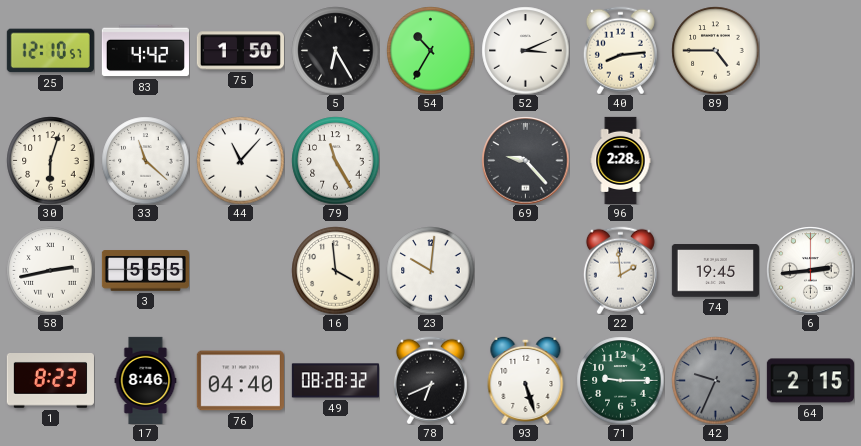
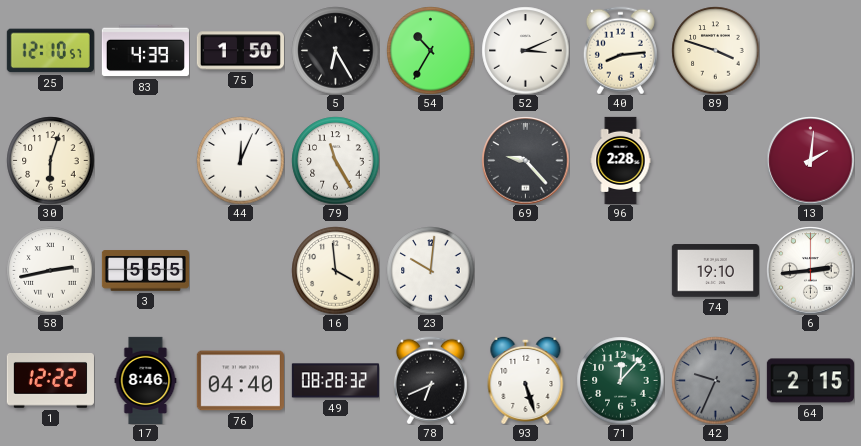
83: 4:42 -> 4:39
89: 4:45 -> 3:48
33: 11:22 -> none
44: 11:07 -> 12:04
13: none -> 2:01
22: 1:59 -> none
74: 19:45 -> 19:10
1: 8:23 -> 12:22
71: 9:15 -> 12:07
